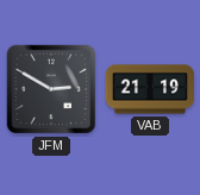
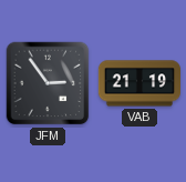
JFM: 2:50 -> 2:54
